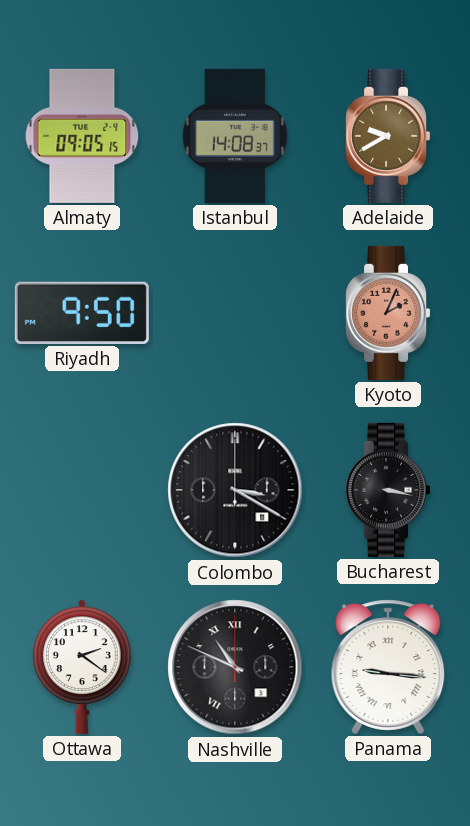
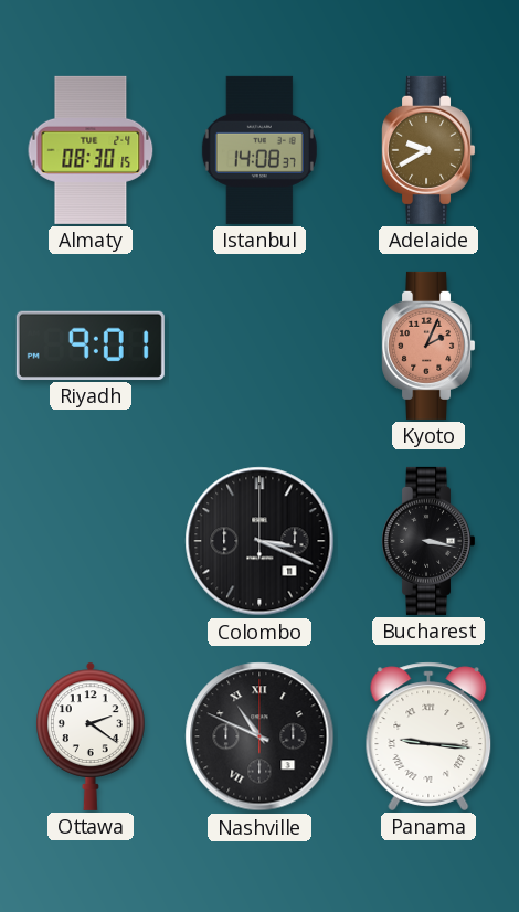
Almaty: 09:05 -> 08:30
Riyadh: 9:50 -> 9:01
Colombo: 3:20 -> 3:19
